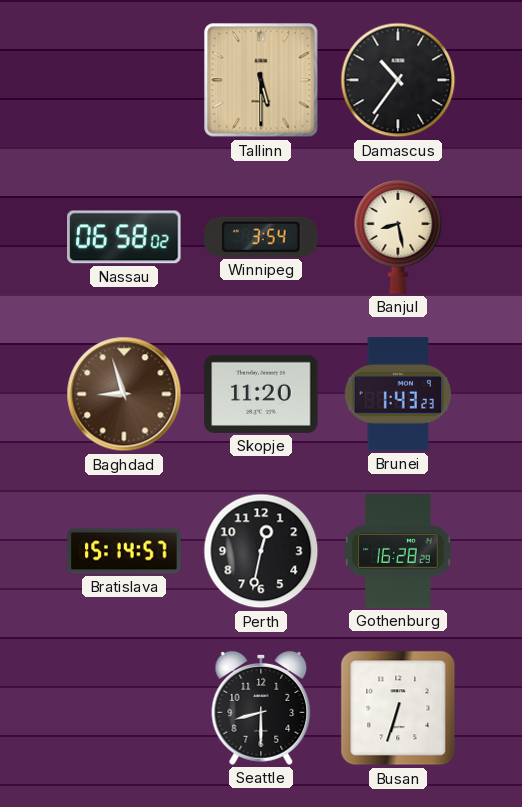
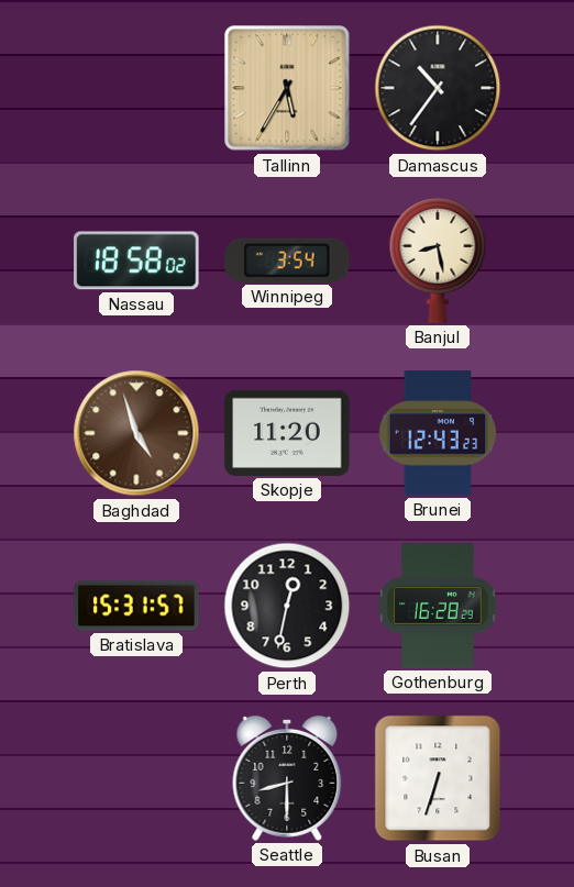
Tallinn: 5:30 -> 5:35
Nassau: 06:58 -> 18:58
Baghdad: 8:57 -> 4:57
Brunei: 1:43 -> 12:43
Bratislava: 15:14 -> 15:31
